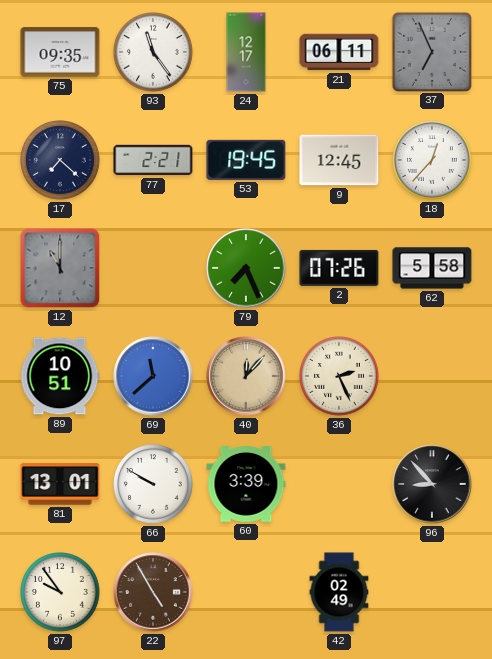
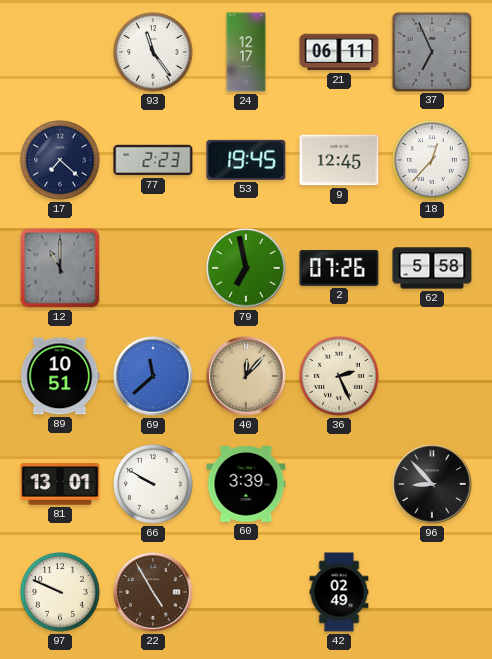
75: 09:35 -> none
77: 2:21 -> 2:23
79: 7:26 -> 6:58
97: 9:54 -> 9:49
